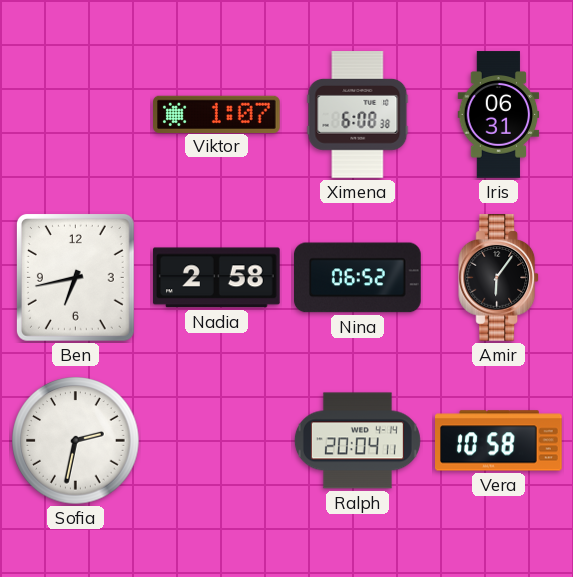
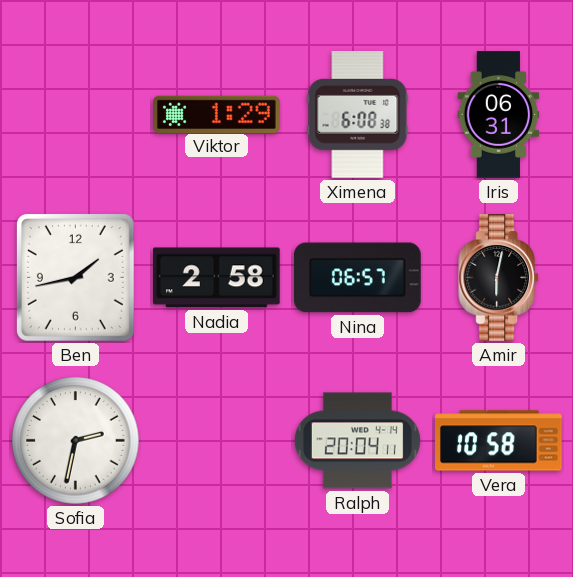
Viktor: 1:07 -> 1:29
Ben: 6:43 -> 1:43
Nina: 06:52 -> 06:57
Amir: 6:06 -> 6:02
